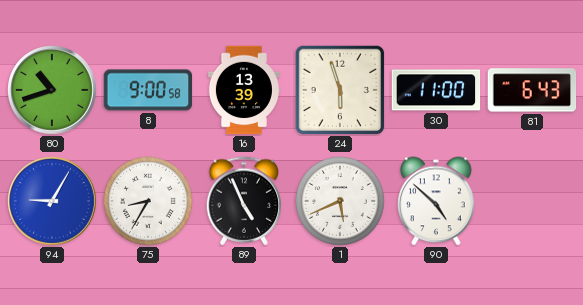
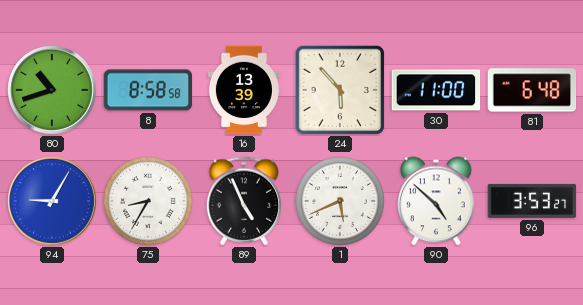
8: 9:00 -> 8:58
24: 5:57 -> 5:53
81: 6:43 -> 6:48
96: none -> 3:53
